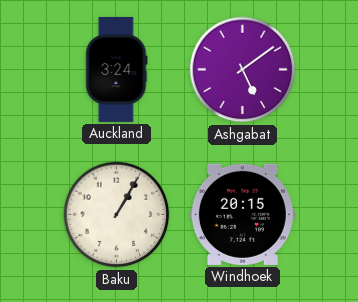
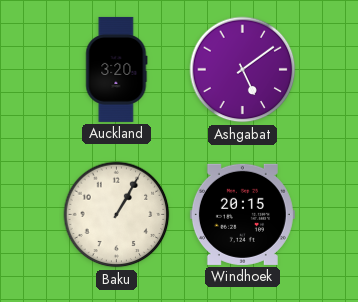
Auckland: 3:24 -> 3:20
